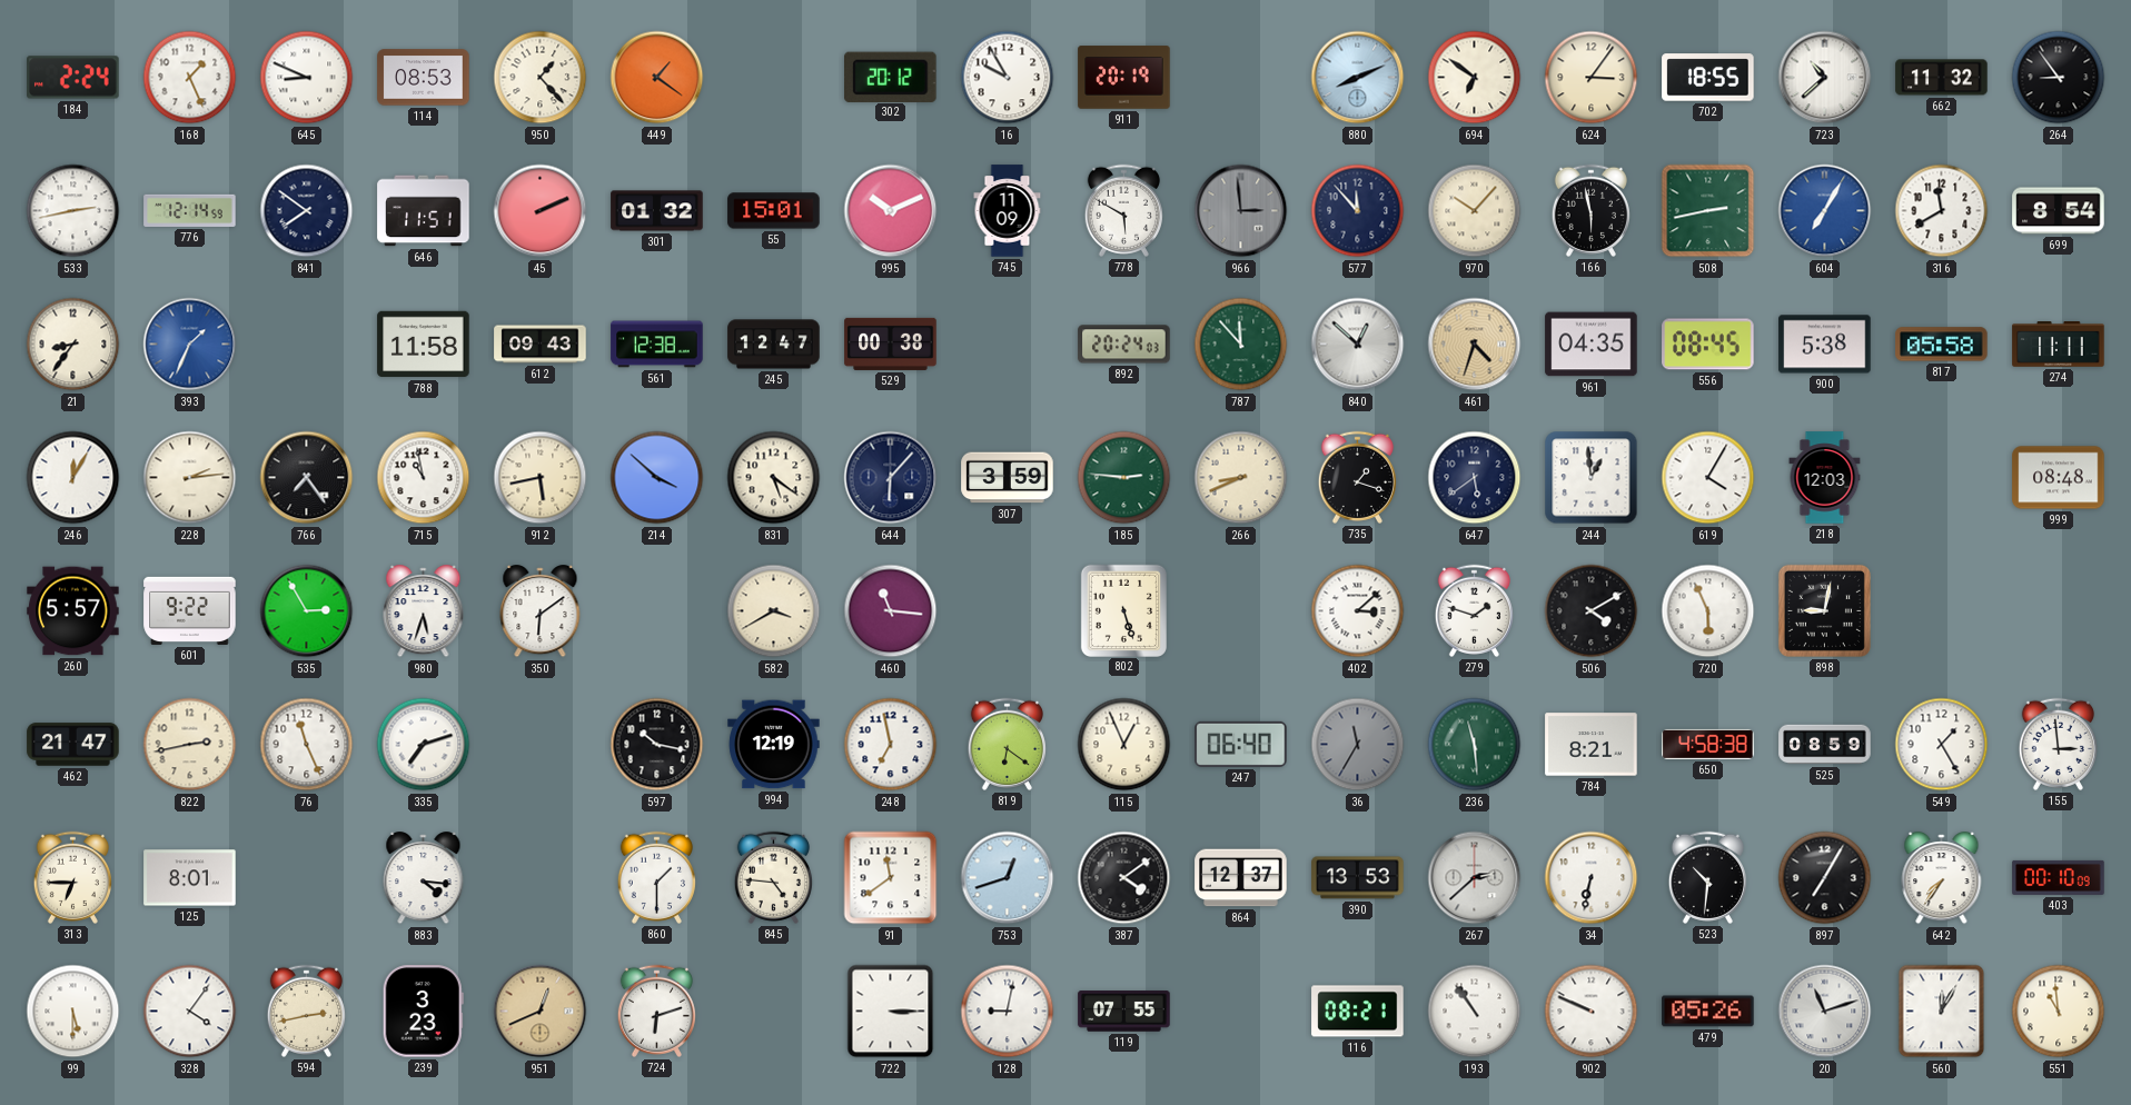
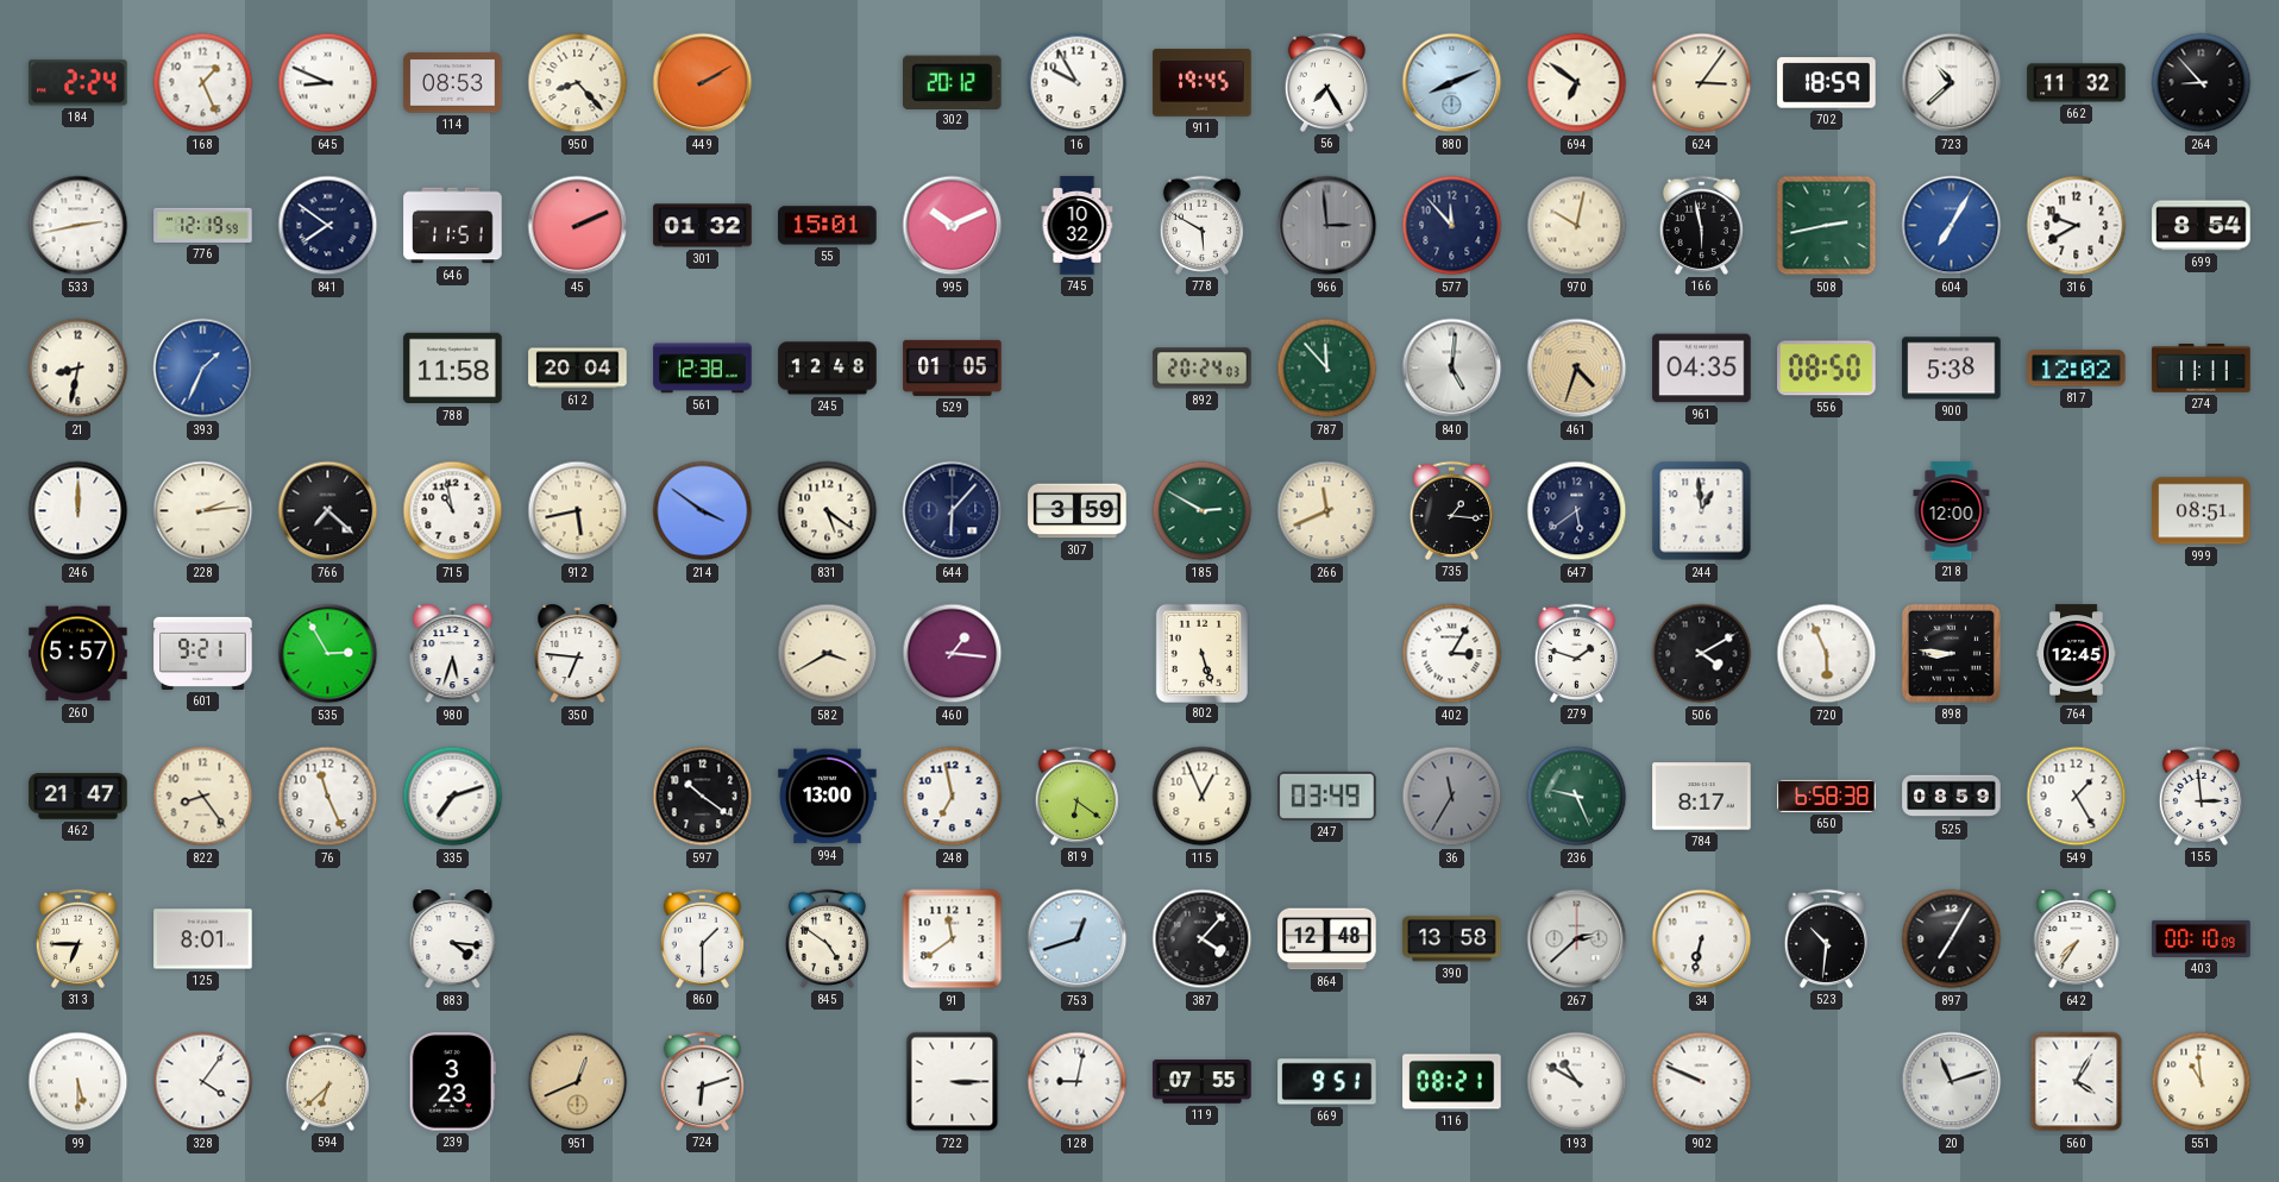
950: 1:23 -> 8:23
449: 1:21 -> 2:10
911: 20:19 -> 19:45
56: none -> 7:25
702: 18:55 -> 18:59
264: 8:54 -> 8:53
776: 12:14 -> 12:19
745: 11:09 -> 10:32
970: 10:07 -> 10:02
316: 11:40 -> 9:40
21: 8:36 -> 8:32
612: 09:43 -> 20:04
245: 12:47 -> 12:48
529: 00:38 -> 01:05
840: 12:52 -> 5:01
556: 08:45 -> 08:50
817: 05:58 -> 12:02
246: 12:05 -> 12:00
766: 7:24 -> 7:22
214: 3:52 -> 3:51
185: 2:46 -> 2:50
266: 8:41 -> 11:41
735: 1:18 -> 1:16
619: 4:05 -> none
218: 12:03 -> 12:00
999: 08:48 -> 08:51
601: 9:22 -> 9:21
350: 6:09 -> 6:46
460: 11:16 -> 1:16
402: 3:08 -> 3:05
898: 9:02 -> 8:46
764: none -> 12:45
822: 2:43 -> 8:24
597: 10:17 -> 10:21
994: 12:19 -> 13:00
247: 06:40 -> 03:49
236: 11:29 -> 9:26
784: 8:21 -> 8:17
650: 4:58 -> 6:58
845: 4:46 -> 4:51
387: 4:09 -> 4:07
864: 12:37 -> 12:48
390: 13:53 -> 13:58
594: 2:43 -> 6:38
669: none -> 9:51
193: 10:54 -> 10:50
479: 05:26 -> none
560: 12:05 -> 4:05
